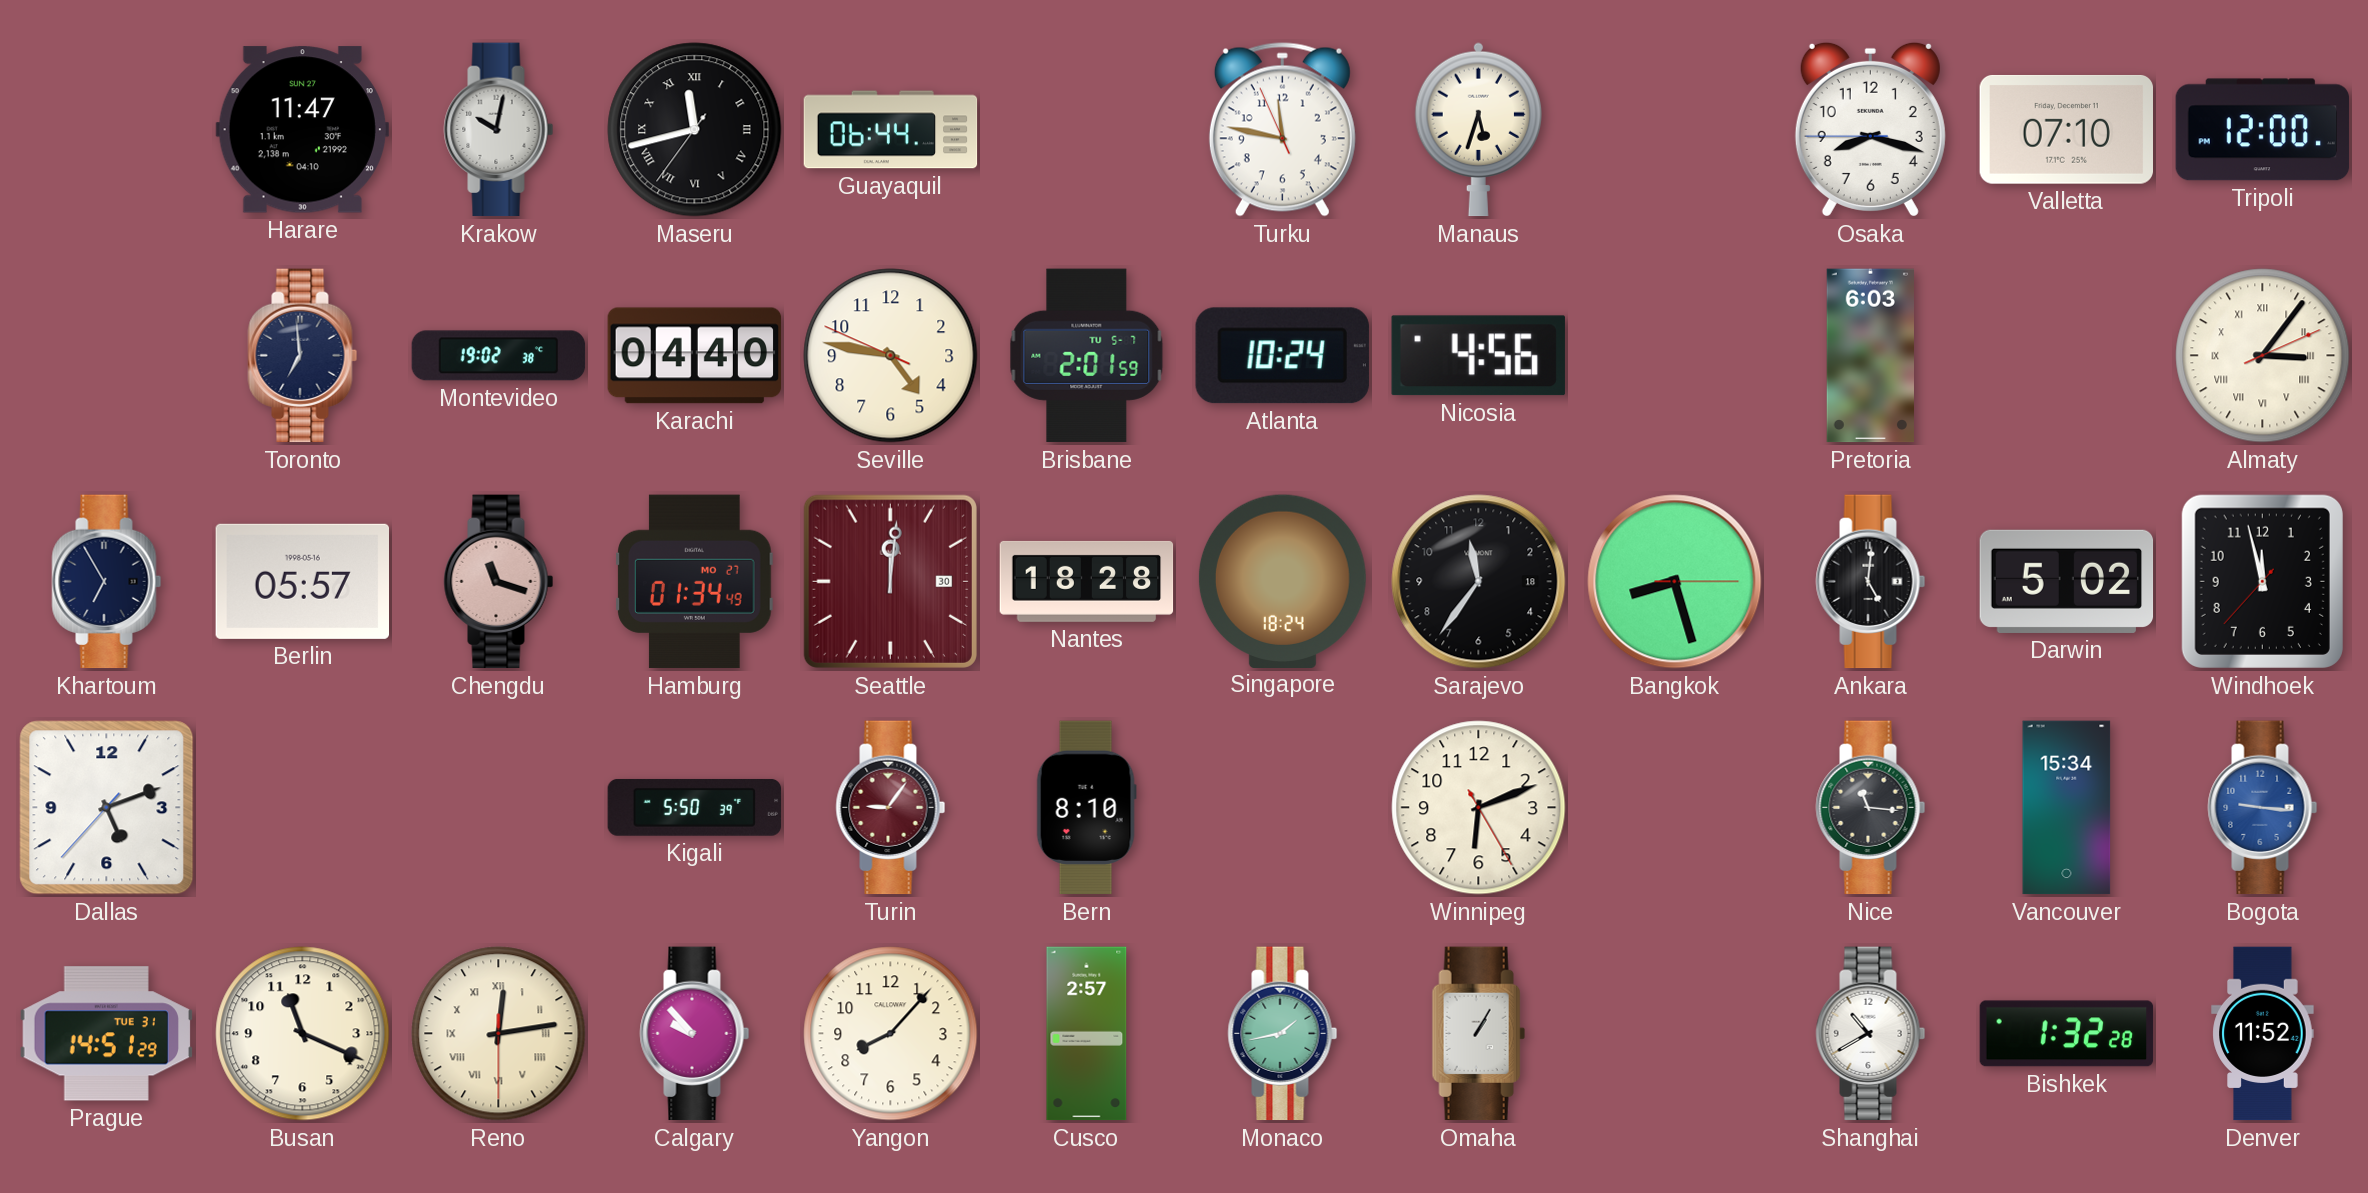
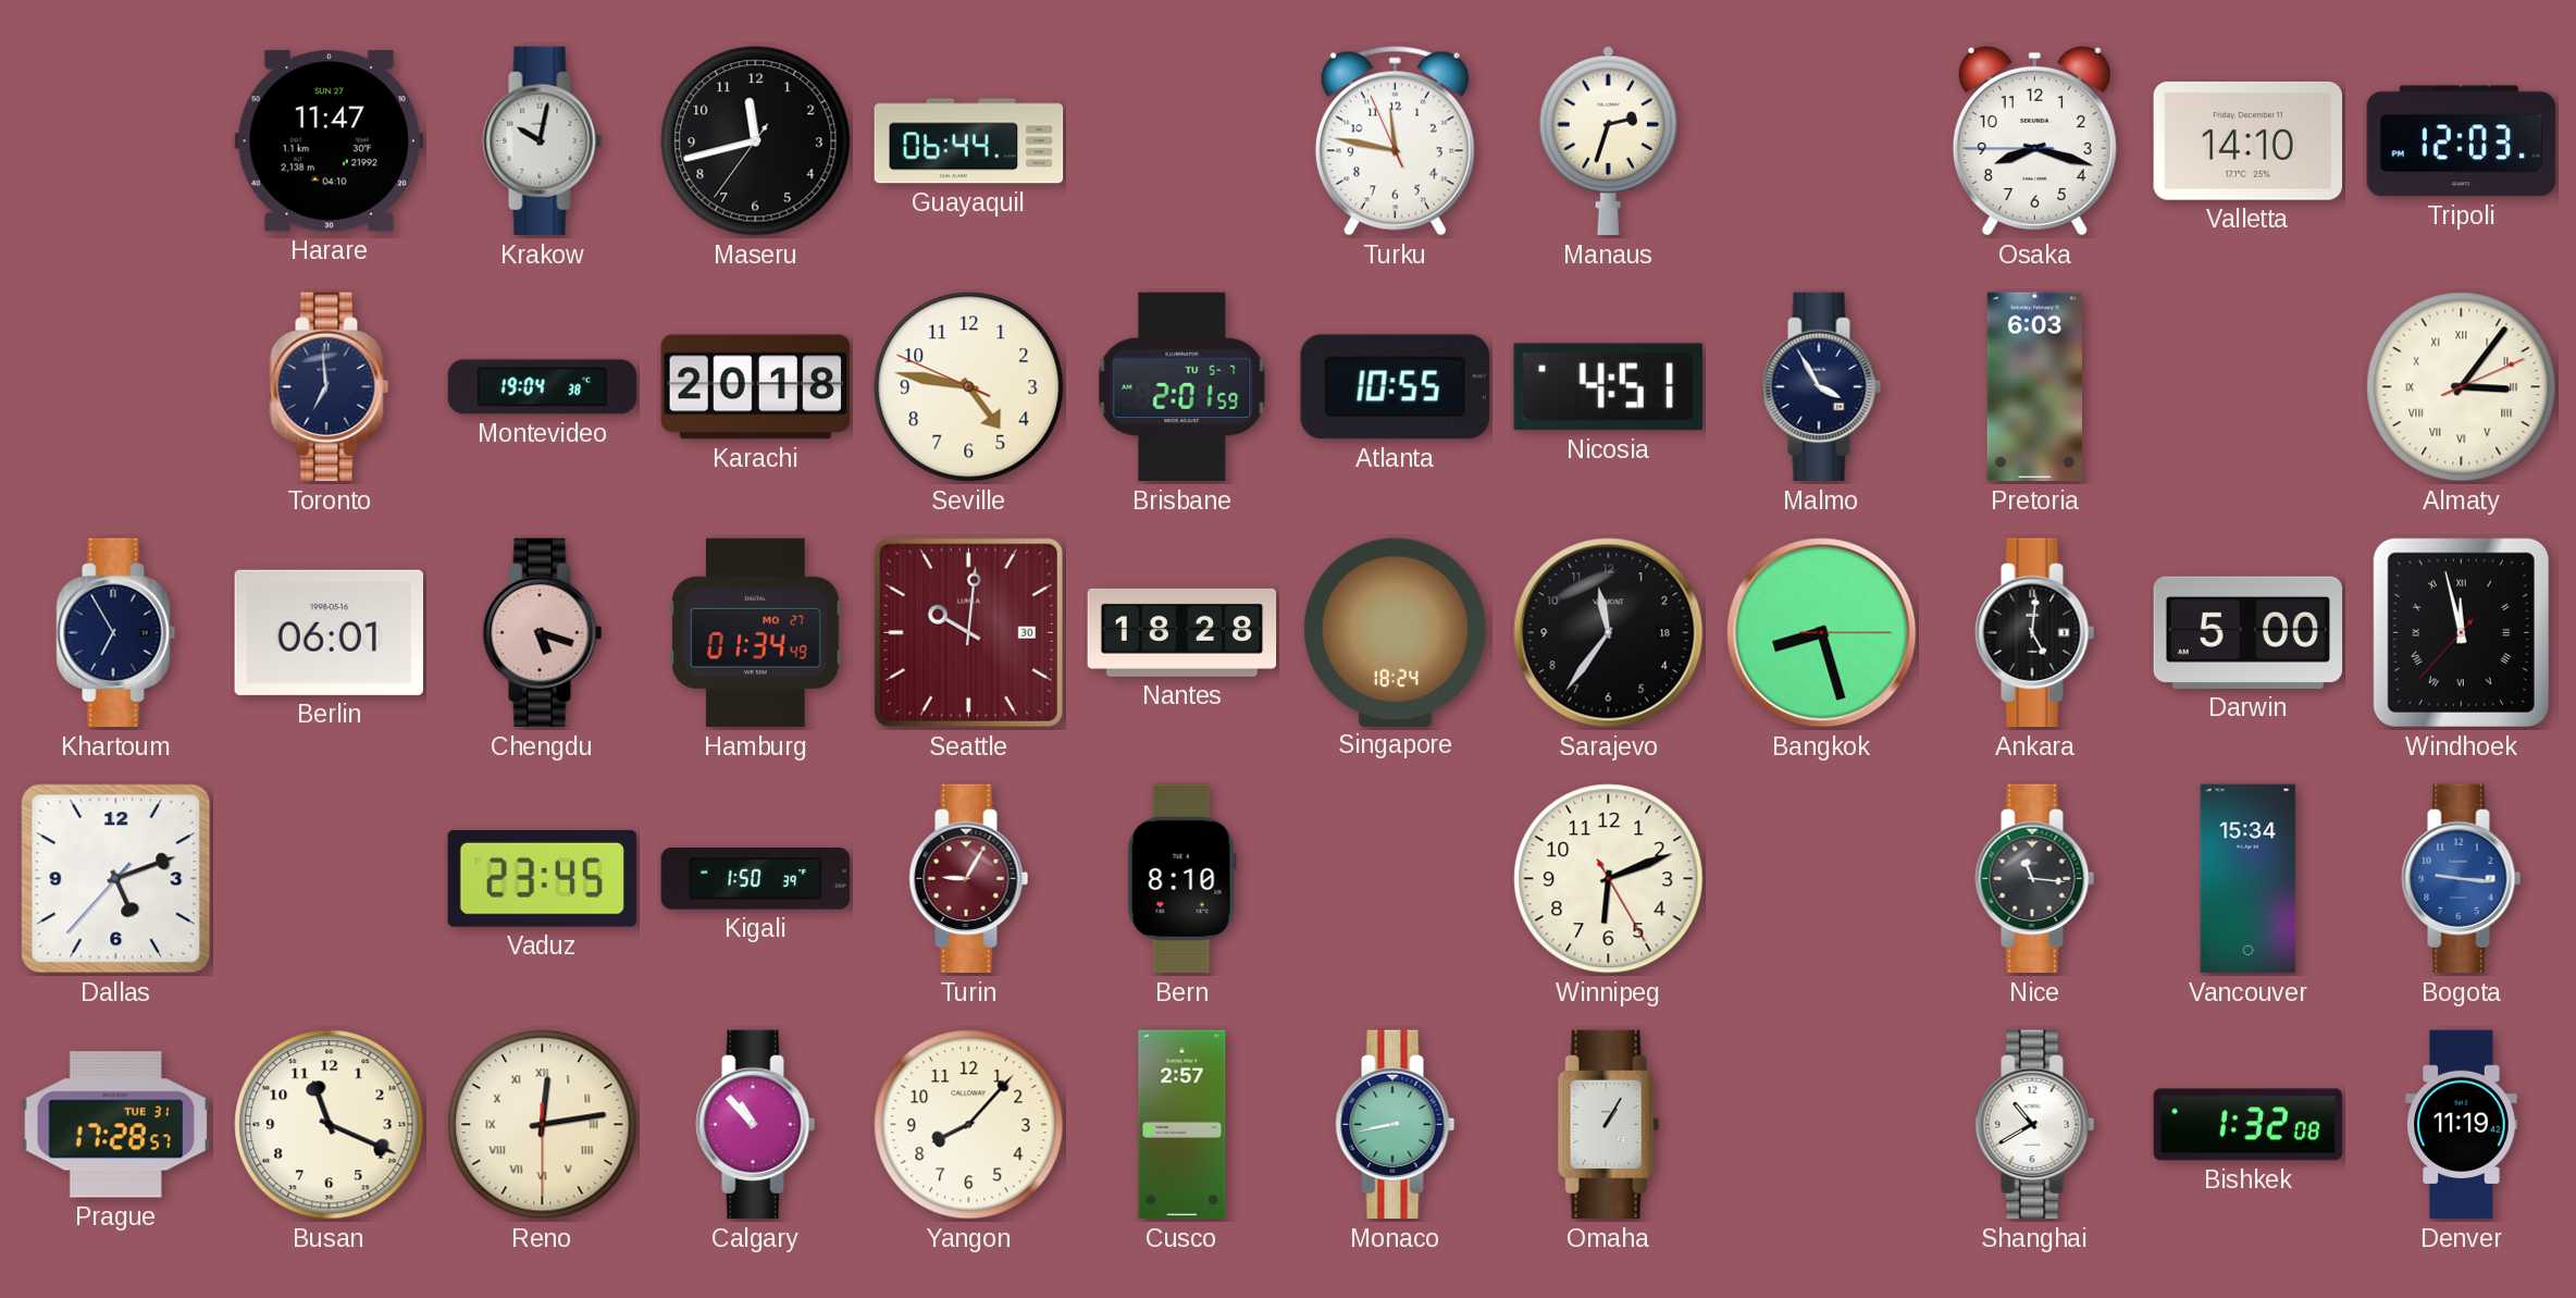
Maseru numerals: Roman -> Arabic
Manaus: 5:33 -> 2:33
Valletta: 07:10 -> 14:10
Tripoli: 12:00 -> 12:03
Montevideo: 19:02 -> 19:04
Karachi: 04:40 -> 20:18
Atlanta: 10:24 -> 10:55
Nicosia: 4:56 -> 4:51
Malmo: none -> 3:55
Berlin: 05:57 -> 06:01
Chengdu: 11:18 -> 5:18
Seattle: 12:01 -> 10:01
Darwin: 5:02 -> 5:00
Windhoek numerals: Arabic -> Roman
Vaduz: none -> 23:45
Kigali: 5:50 -> 1:50
Turin: 9:06 -> 9:05
Prague: 14:51 -> 17:28
Calgary: 9:53 -> 10:53
Monaco: 1:43 -> 8:43
Bishkek: 1:32:28 -> 1:32:08
Denver: 11:52 -> 11:19
